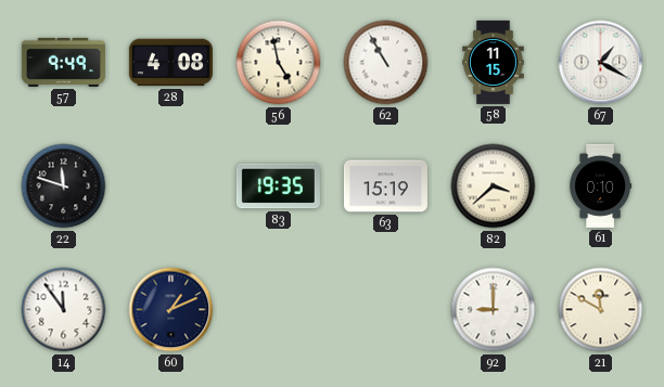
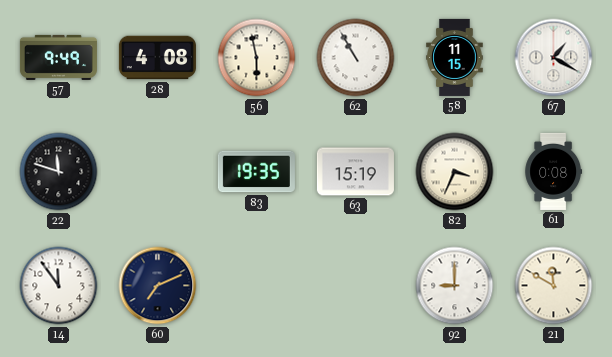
56: 4:58 -> 5:58
82: 3:38 -> 3:34
61: 0:10 -> 0:08
60: 1:11 -> 7:11
